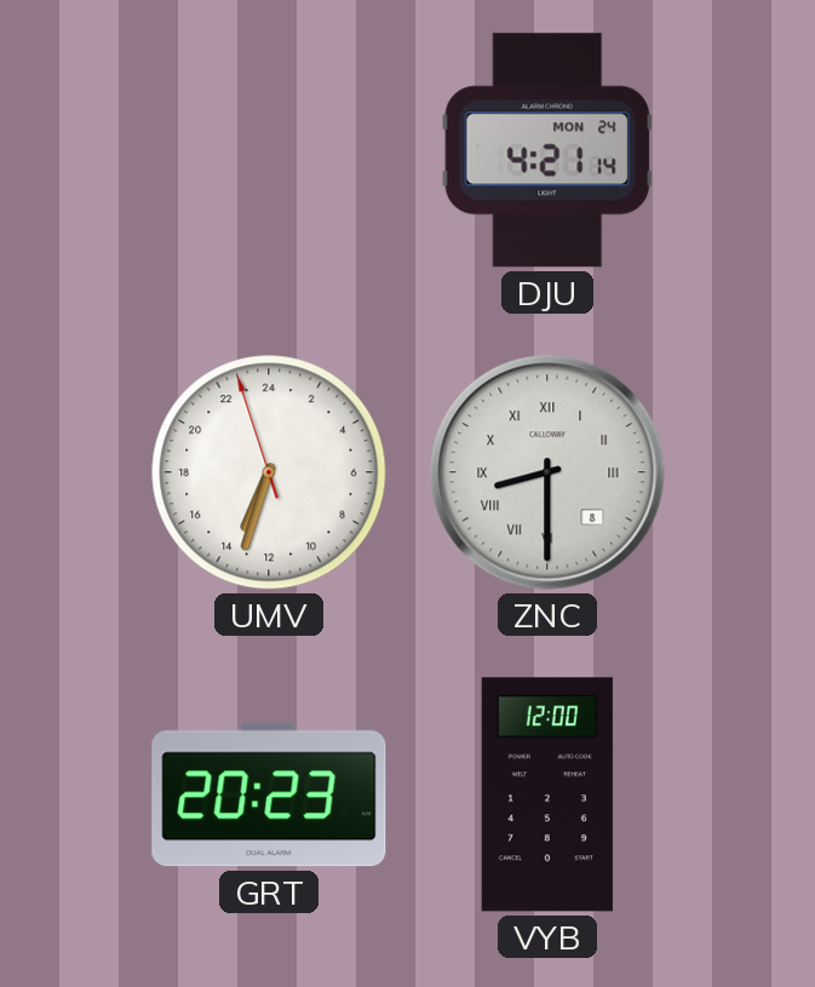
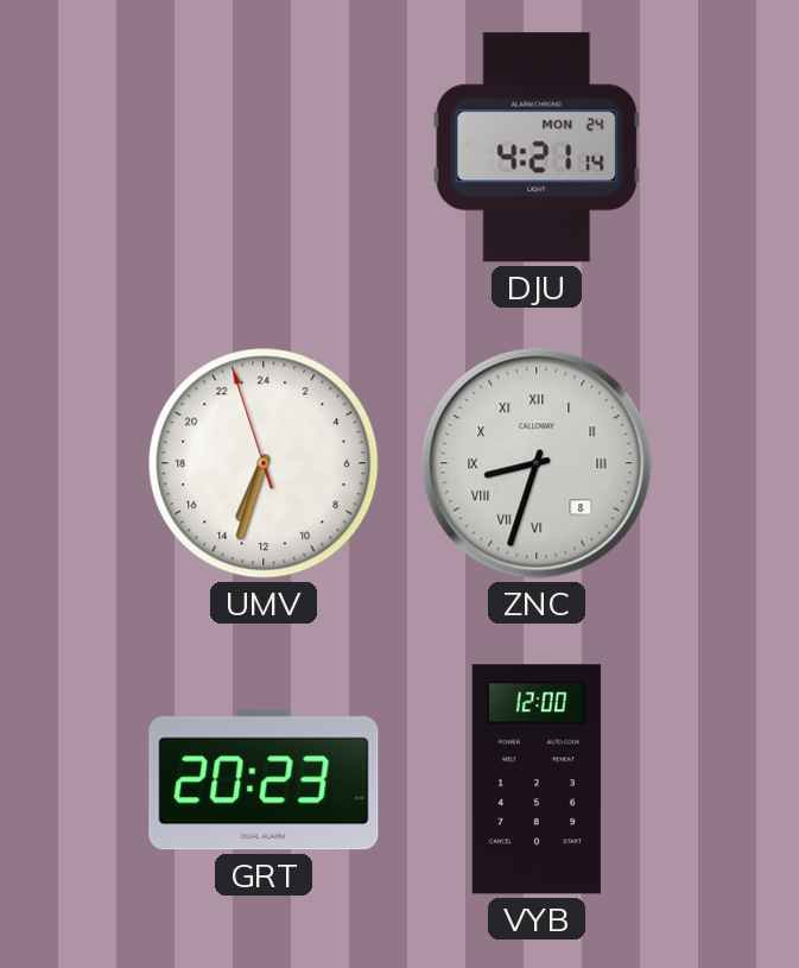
ZNC: 8:30 -> 8:33
